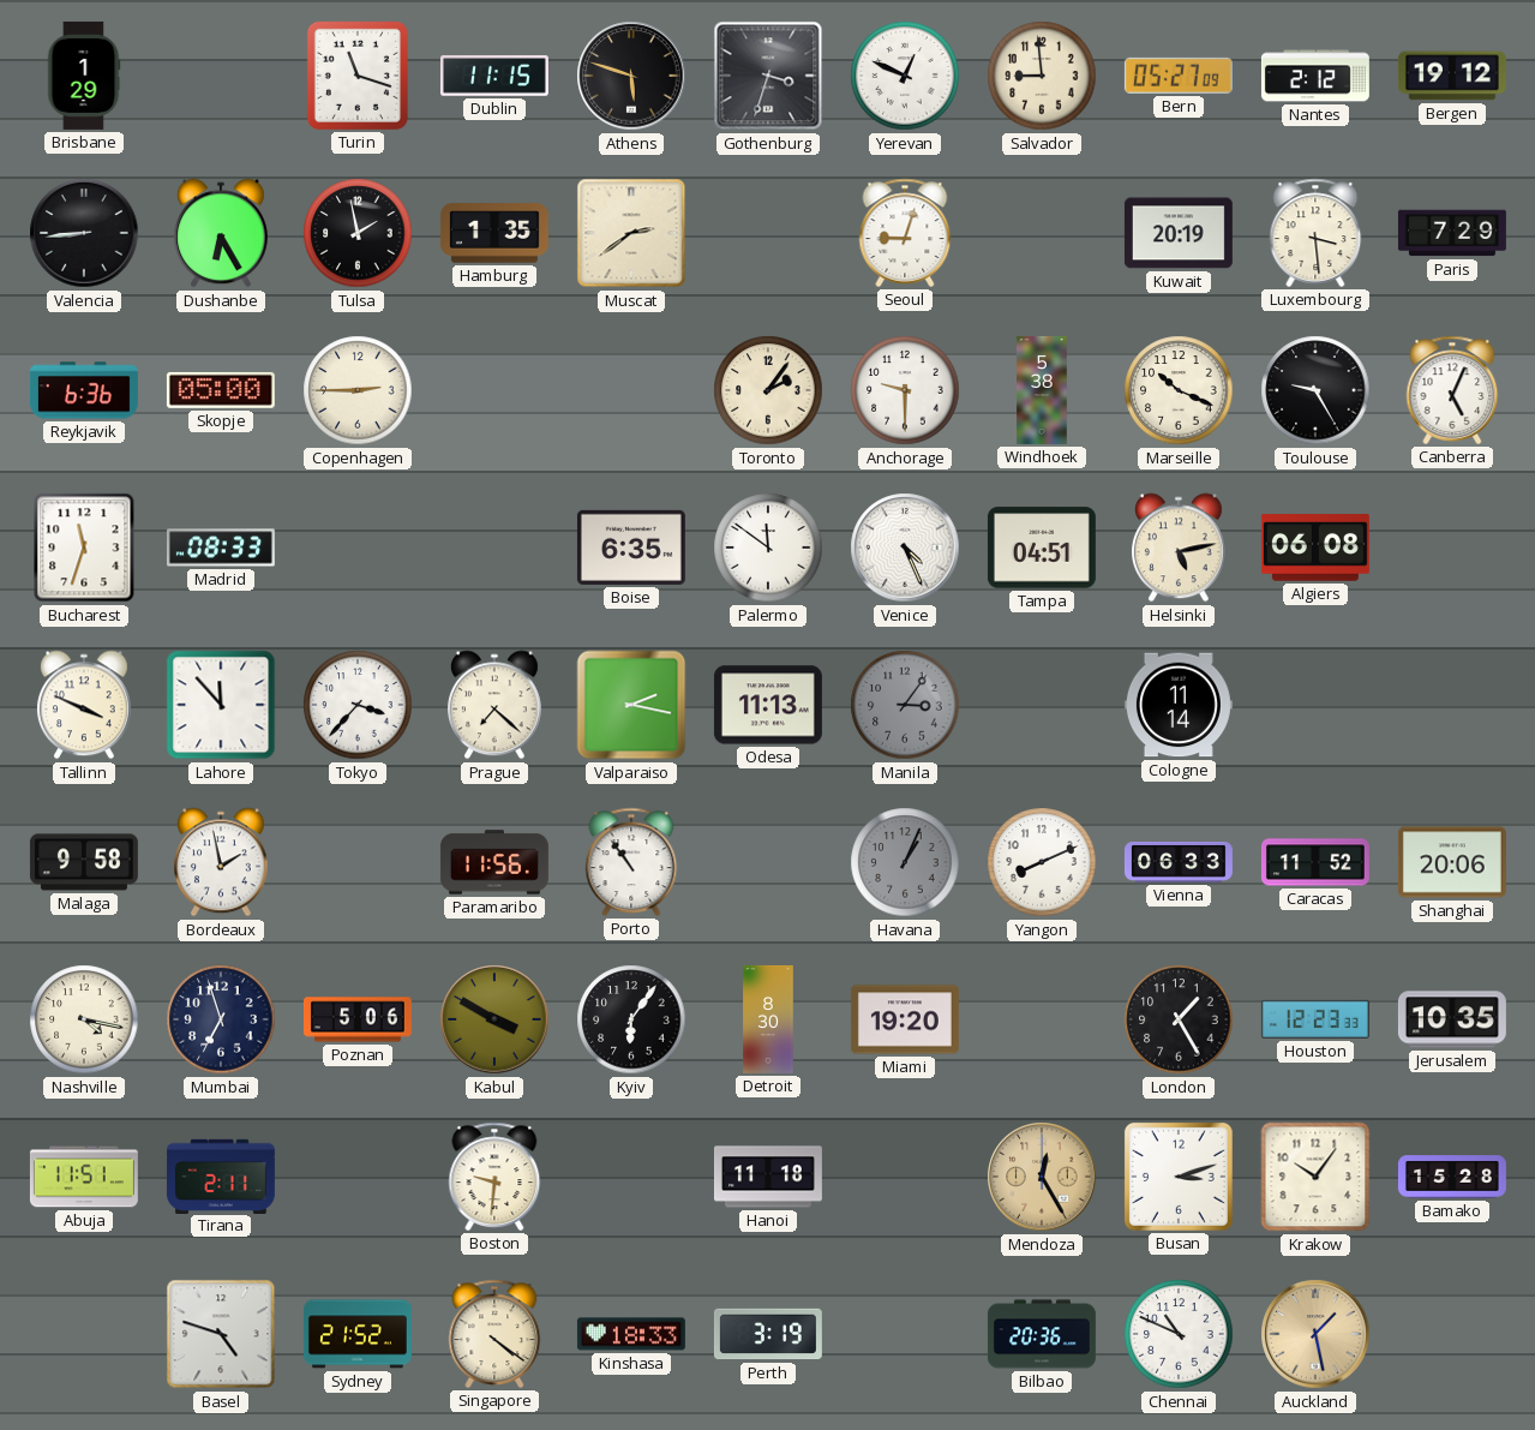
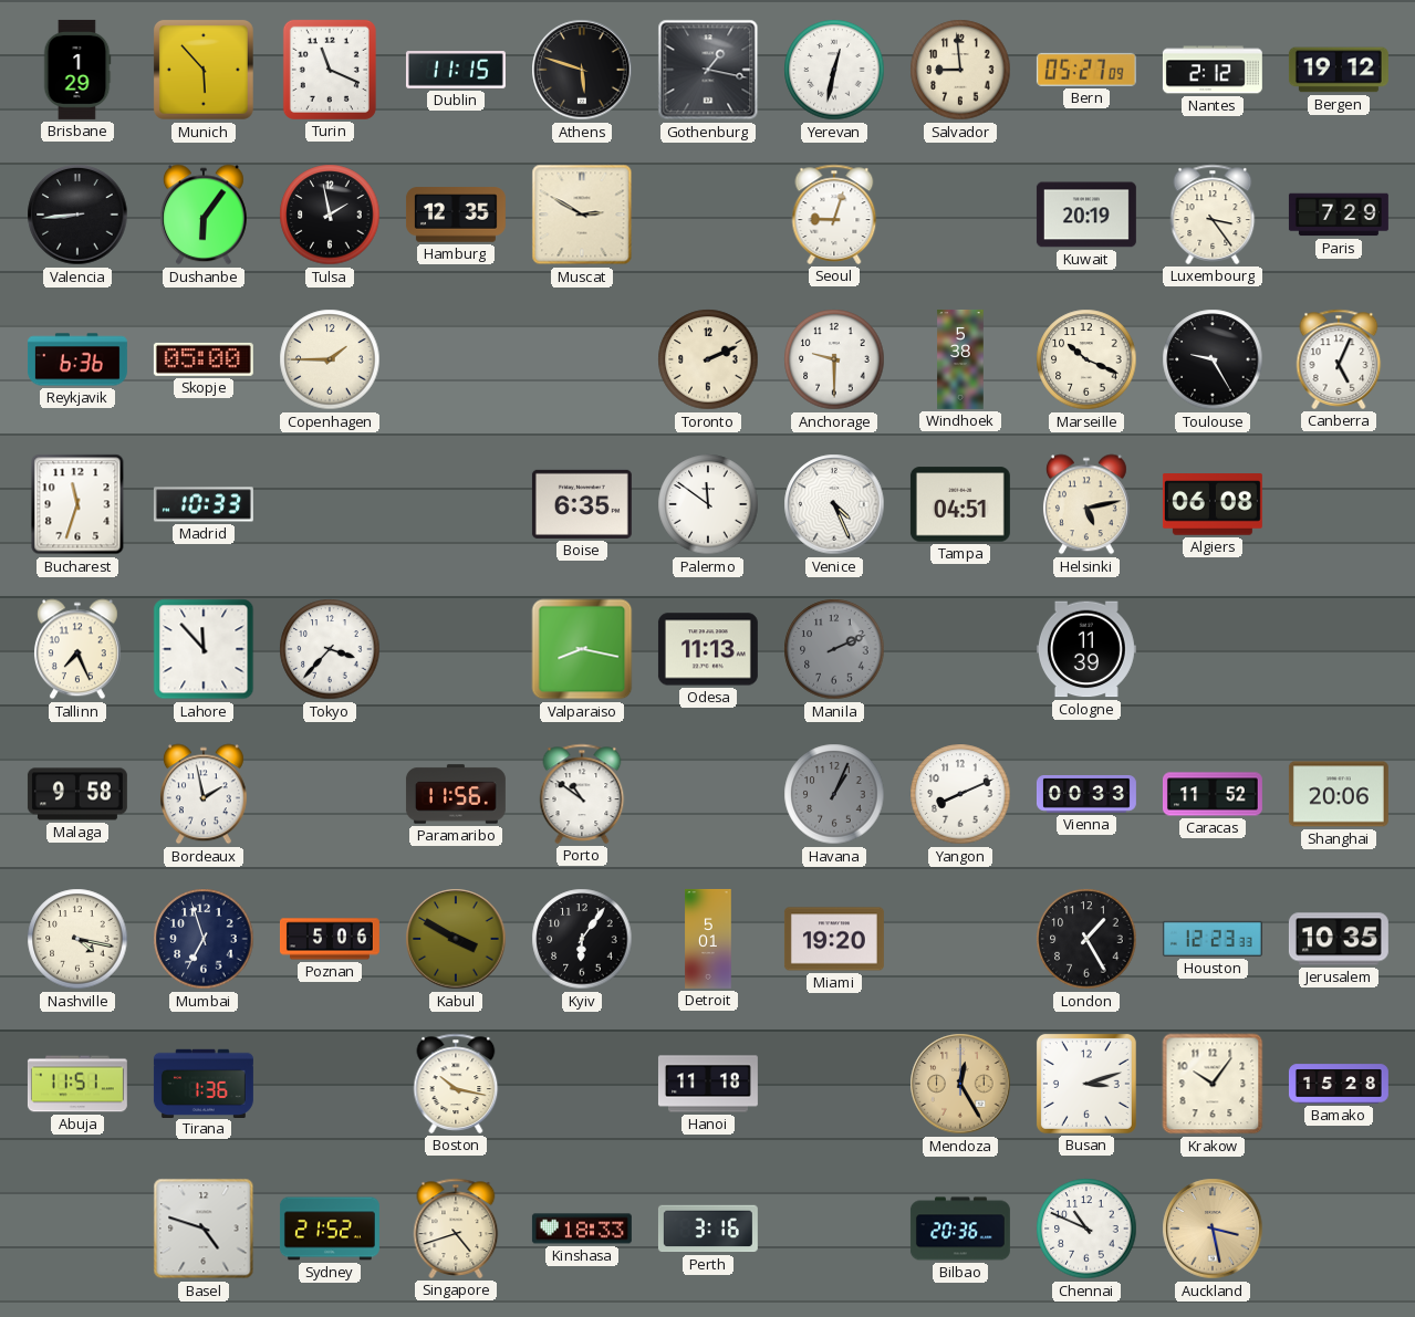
Munich: none -> 5:53
Turin: 11:18 -> 11:19
Gothenburg: 3:33 -> 1:17
Yerevan: 12:49 -> 12:32
Dushanbe: 6:25 -> 6:06
Hamburg: 1:35 -> 12:35
Muscat: 2:39 -> 2:50
Luxembourg: 3:29 -> 3:24
Copenhagen: 2:45 -> 1:45
Toronto: 2:06 -> 2:11
Madrid: 08:33 -> 10:33
Tallinn: 3:49 -> 7:26
Prague: 7:22 -> none
Valparaiso: 2:17 -> 8:17
Manila: 3:06 -> 2:11
Cologne: 11:14 -> 11:39
Porto: 10:54 -> 10:51
Vienna: 06:33 -> 00:33
Detroit: 8:30 -> 5:01
Tirana: 2:11 -> 1:36
Boston: 9:31 -> 10:17
Singapore: 4:21 -> 4:42
Perth: 3:19 -> 3:16
Auckland: 1:28 -> 3:28
